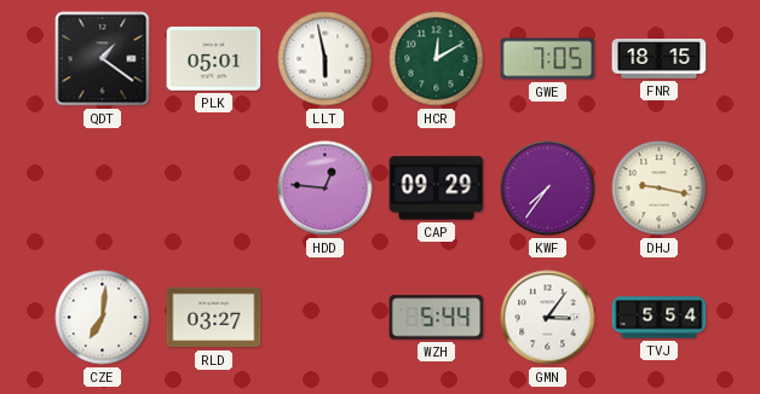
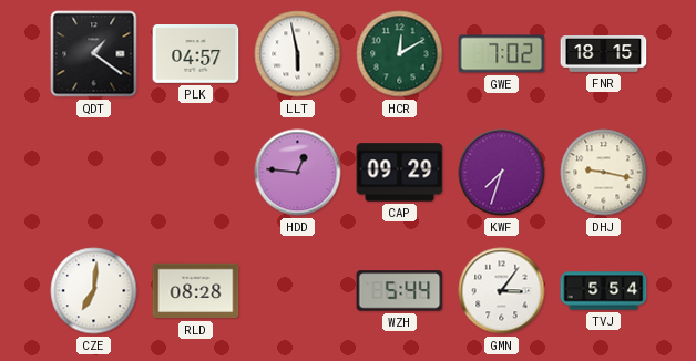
PLK: 05:01 -> 04:57
GWE: 7:05 -> 7:02
KWF: 7:36 -> 7:33
RLD: 03:27 -> 08:28
